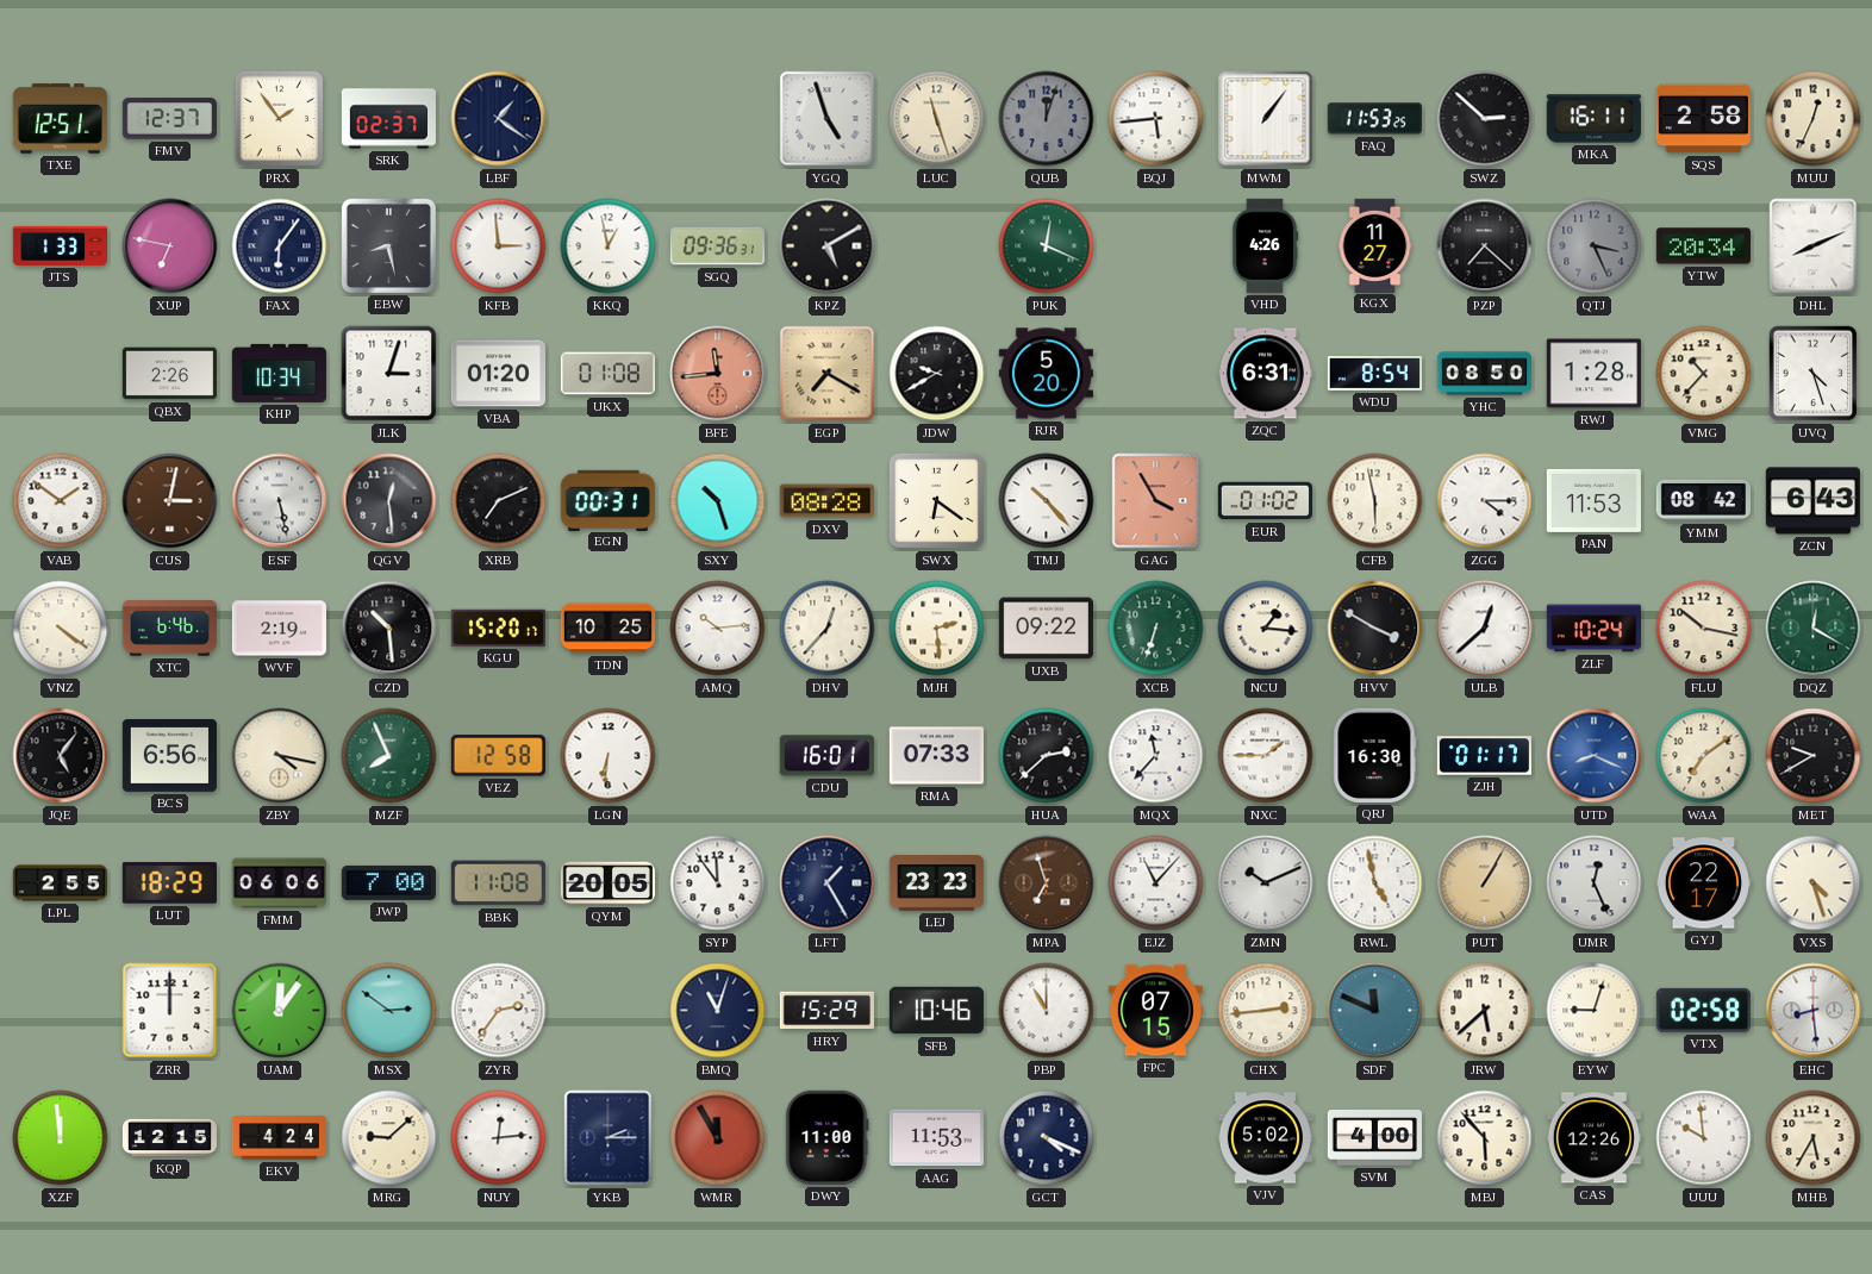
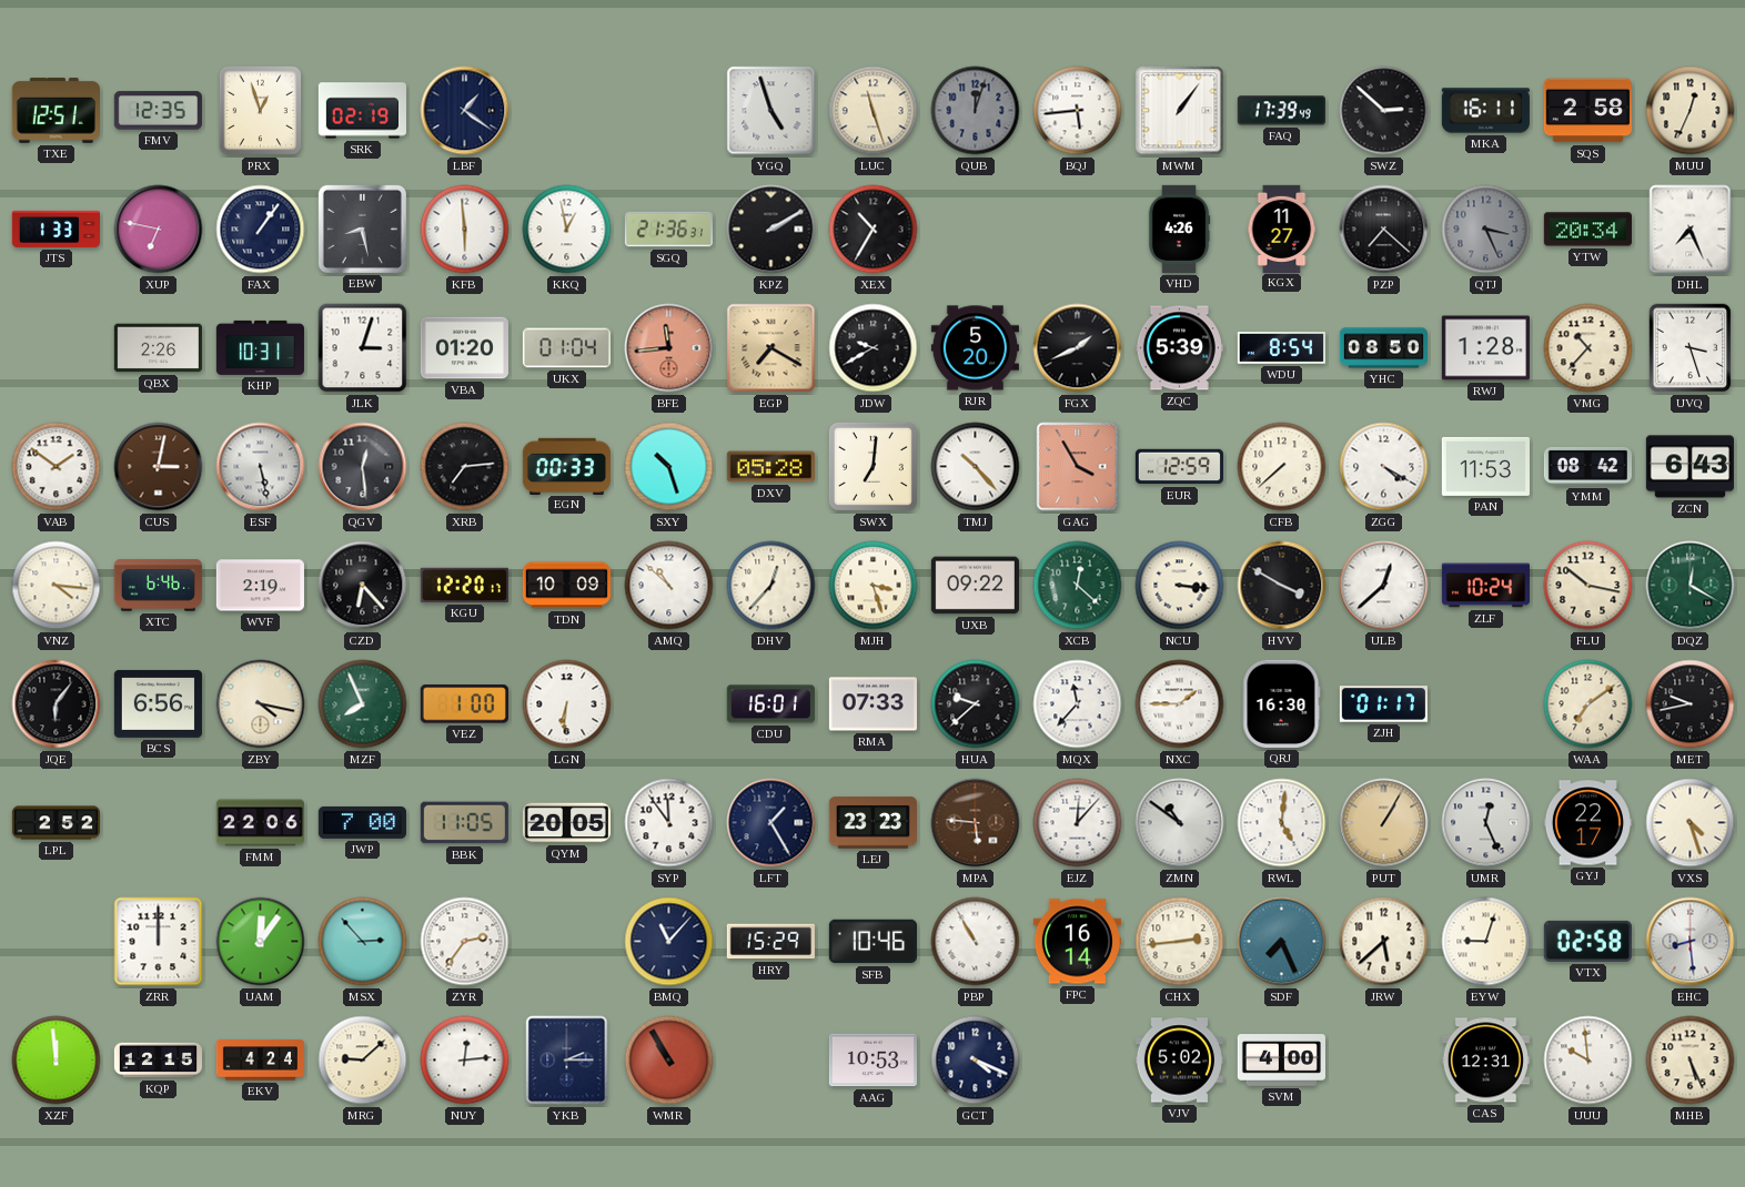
FMV: 12:37 -> 12:35
PRX: 1:54 -> 12:57
SRK: 02:37 -> 02:19
FAQ: 11:53 -> 17:39
FAX: 6:06 -> 1:06
KFB: 2:59 -> 5:59
SGQ: 09:36 -> 21:36
KPZ: 5:10 -> 2:10
XEX: none -> 10:35
PUK: 12:19 -> none
DHL: 8:11 -> 7:26
KHP: 10:34 -> 10:31
UKX: 01:08 -> 01:04
FGX: none -> 1:41
ZQC: 6:31 -> 5:39
UVQ: 4:27 -> 3:27
XRB: 7:11 -> 7:14
EGN: 00:31 -> 00:33
DXV: 08:28 -> 05:28
SWX: 6:21 -> 7:01
EUR: 01:02 -> 12:59
CFB: 5:58 -> 7:38
ZGG: 4:15 -> 4:20
VNZ: 4:21 -> 4:16
CZD: 10:29 -> 6:23
KGU: 15:20 -> 12:20
TDN: 10:25 -> 10:09
AMQ: 10:14 -> 10:52
MJH: 2:29 -> 3:27
XCB: 6:33 -> 12:22
NCU: 1:16 -> 3:16
JQE: 5:06 -> 6:06
VEZ: 12:58 -> 1:00
HUA: 2:38 -> 9:38
UTD: 8:19 -> none
MET: 9:40 -> 9:43
LPL: 2:55 -> 2:52
LUT: 18:29 -> none
FMM: 06:06 -> 22:06
BBK: 11:08 -> 11:05
MPA: 6:57 -> 5:46
EJZ: 11:07 -> 12:07
ZMN: 10:11 -> 10:51
RWL: 4:58 -> 5:01
MSX: 2:51 -> 2:53
BMQ: 11:03 -> 11:07
PBP: 11:00 -> 10:55
FPC: 07:15 -> 16:14
SDF: 11:49 -> 7:26
WMR: 11:55 -> 10:55
DWY: 11:00 -> none
AAG: 11:53 -> 10:53
MBJ: 5:53 -> none
CAS: 12:26 -> 12:31
MHB: 5:35 -> 5:26
